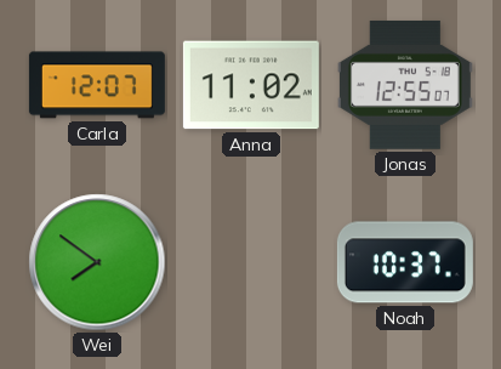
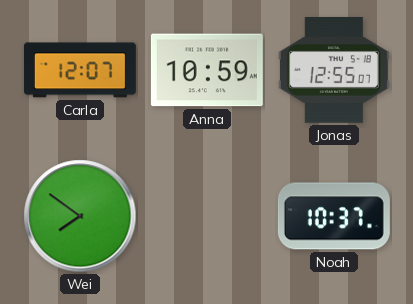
Anna: 11:02 -> 10:59
